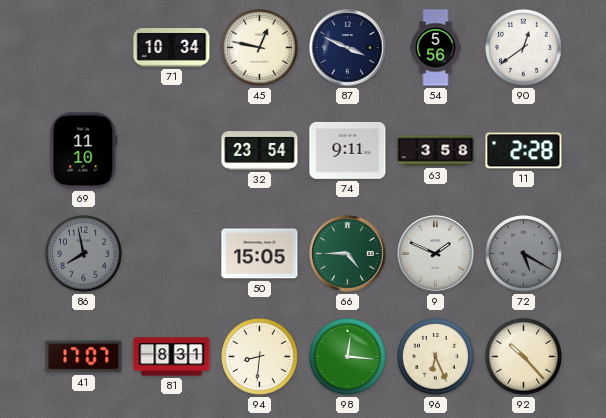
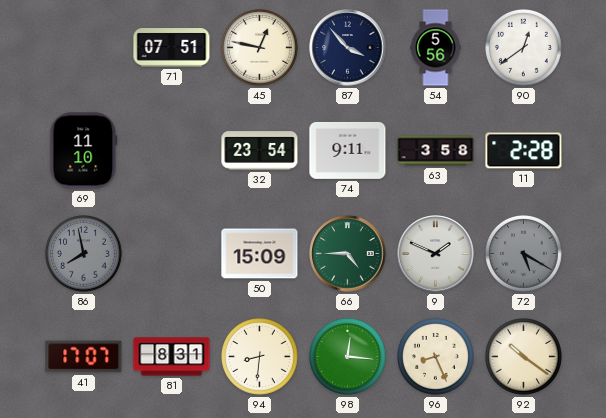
71: 10:34 -> 07:51
87: 3:49 -> 3:53
50: 15:05 -> 15:09
96: 6:26 -> 8:26
92: 10:23 -> 10:21
